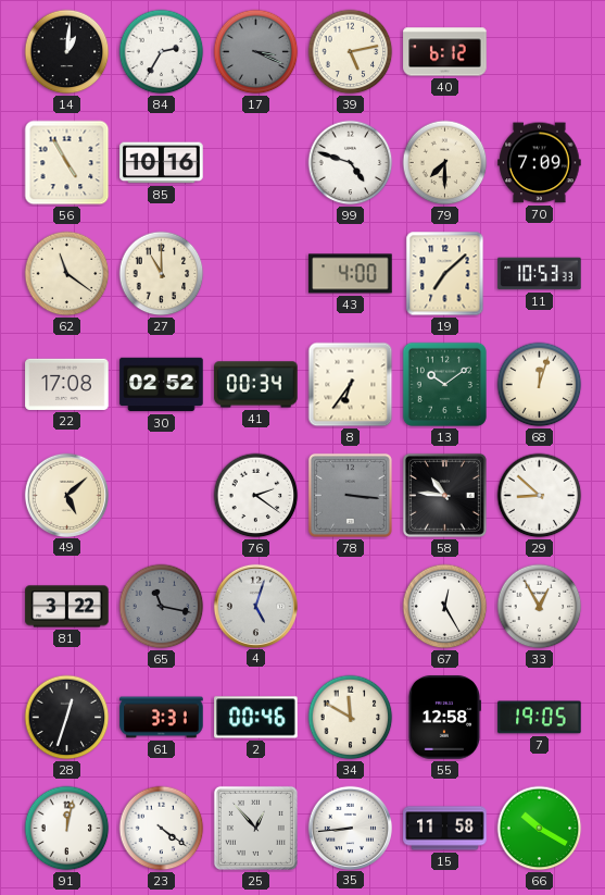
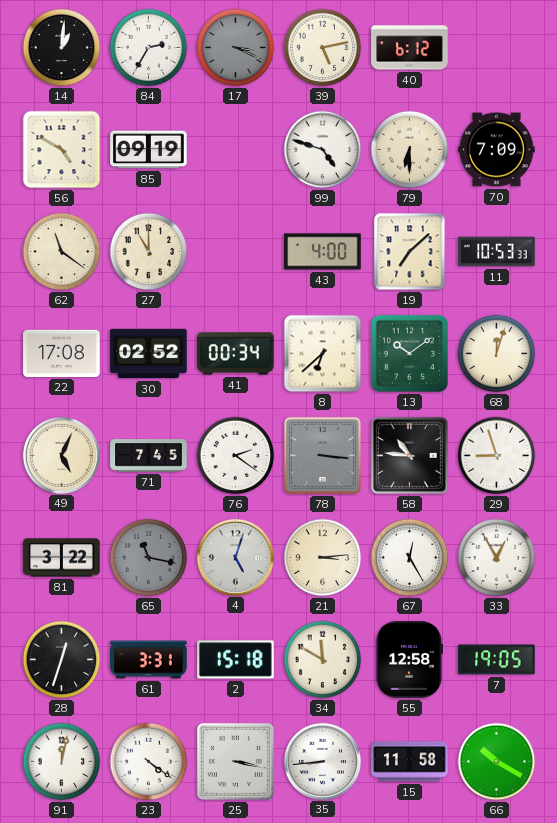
56: 4:55 -> 4:50
85: 10:16 -> 09:19
79: 7:30 -> 6:30
8: 6:36 -> 6:38
49: 5:08 -> 5:04
71: none -> 7:45
29: 8:52 -> 8:57
21: none -> 3:14
2: 00:46 -> 15:18
25: 12:53 -> 3:17
